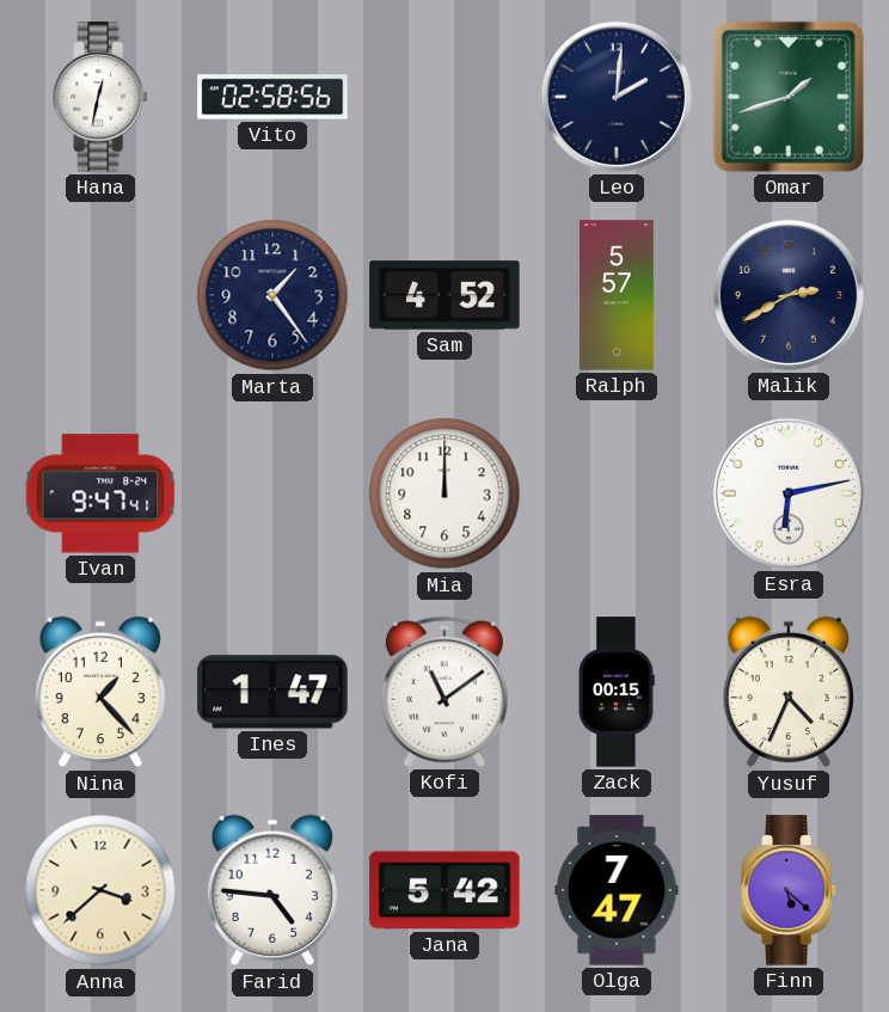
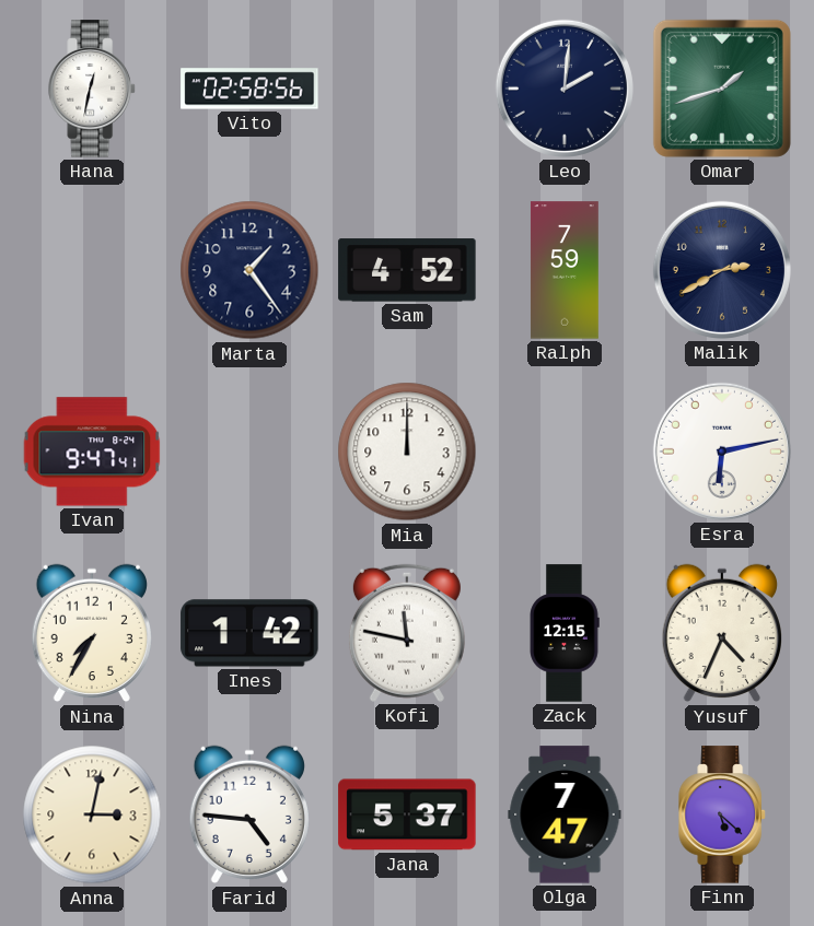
Ralph: 5:57 -> 7:59
Nina: 1:23 -> 7:35
Ines: 1:47 -> 1:42
Kofi: 11:09 -> 11:47
Zack: 00:15 -> 12:15
Anna: 3:38 -> 3:02
Jana: 5:42 -> 5:37
